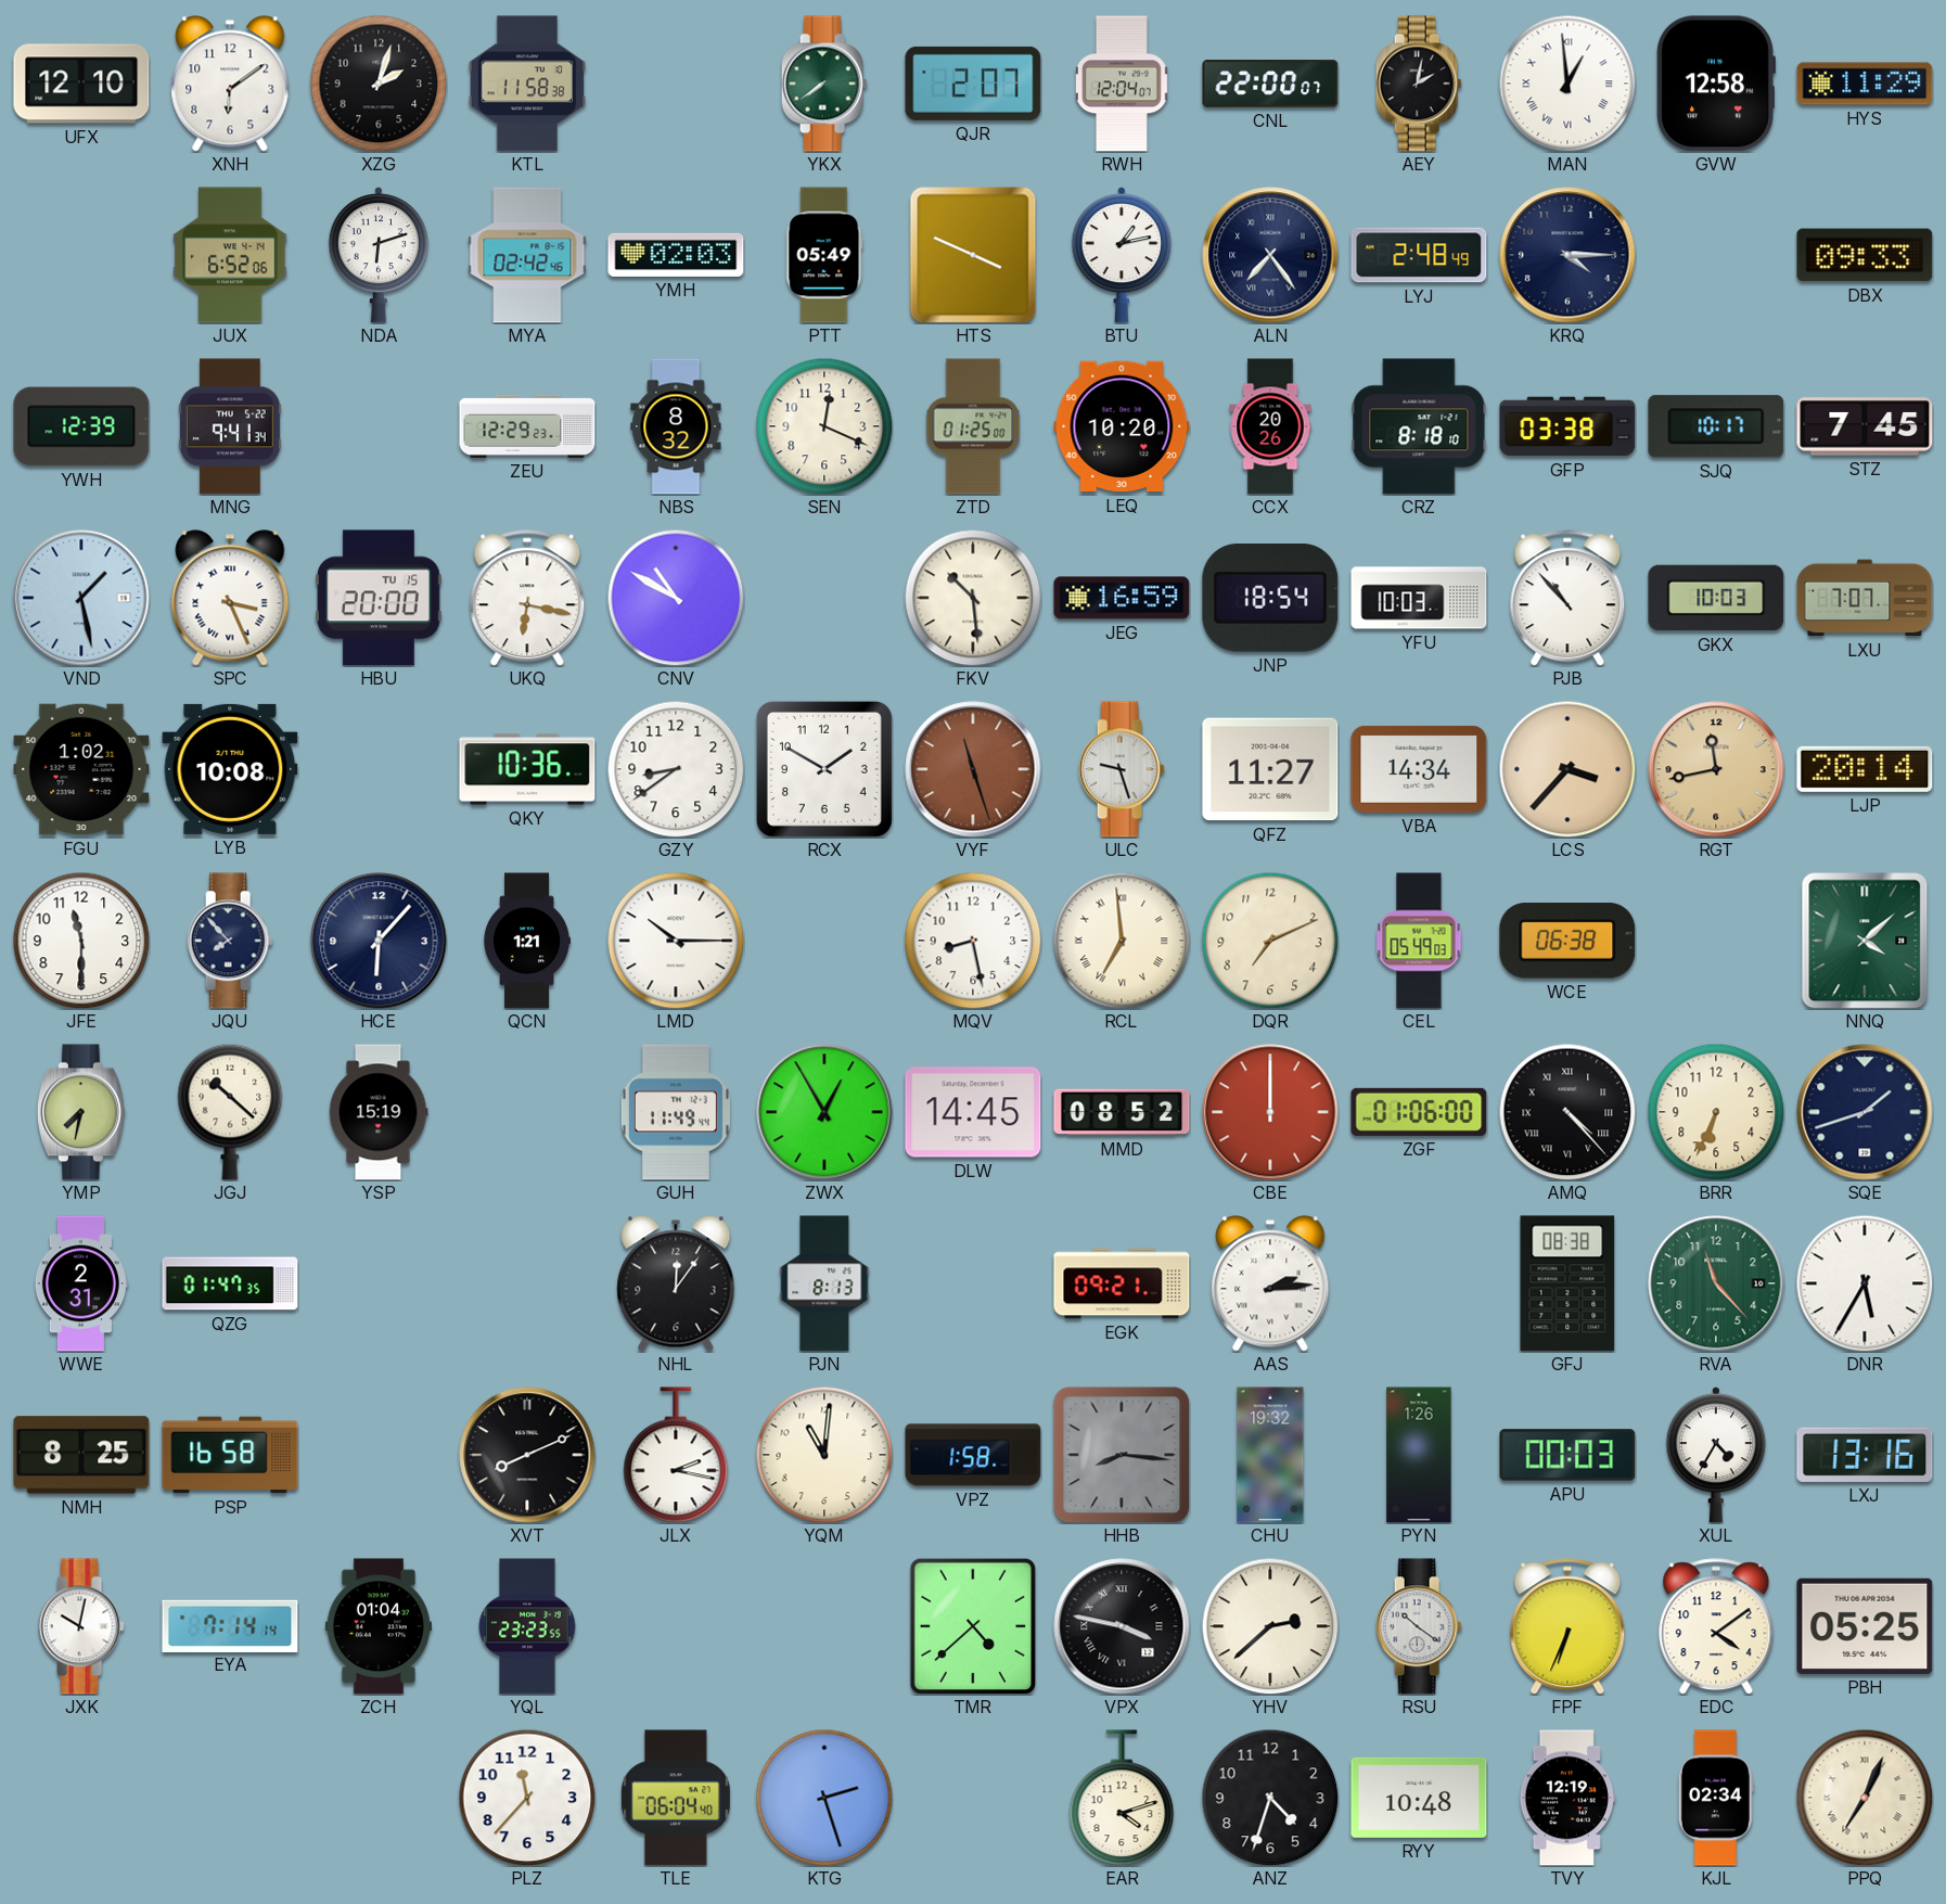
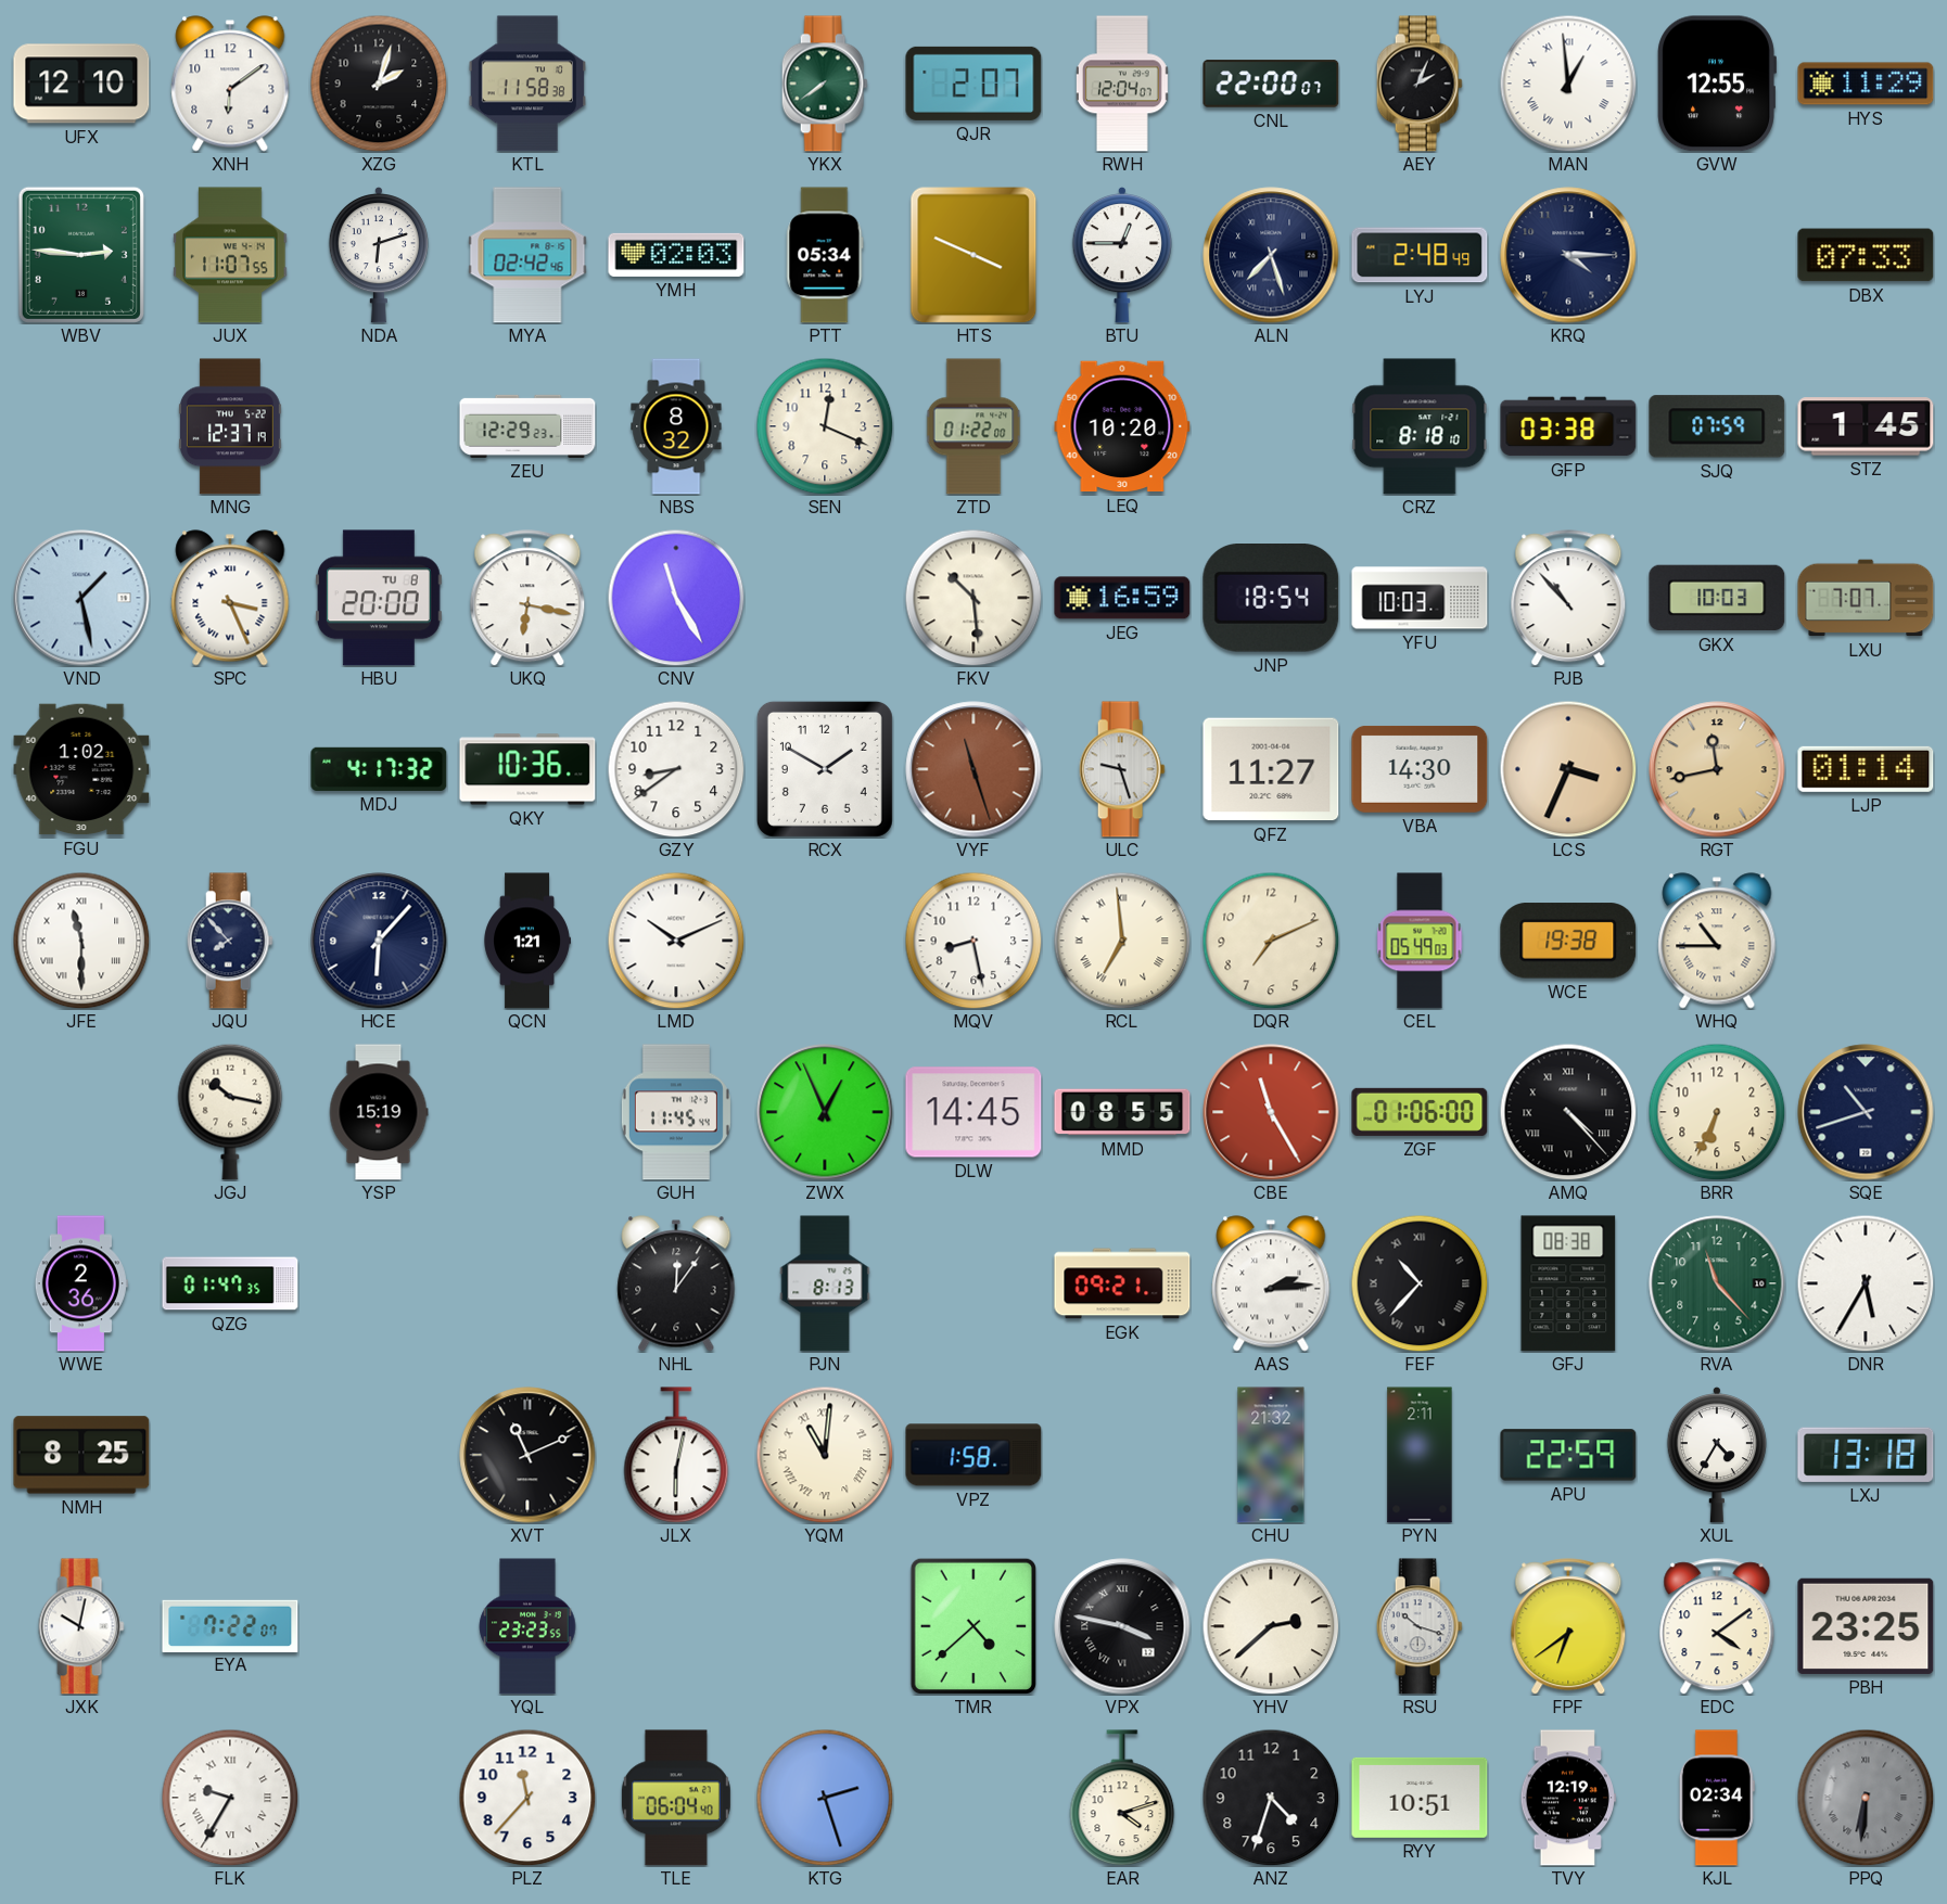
AEY: 2:02 -> 2:04
GVW: 12:58 -> 12:55
WBV: none -> 2:46
JUX: 6:52 -> 11:07
PTT: 05:49 -> 05:34
BTU: 1:13 -> 12:45
ALN: 7:24 -> 7:27
DBX: 09:33 -> 07:33
YWH: 12:39 -> none
MNG: 9:41 -> 12:37
ZTD: 01:25 -> 01:22
CCX: 20:26 -> none
SJQ: 10:17 -> 07:59
STZ: 7:45 -> 1:45
HBU date: TU 15 -> TU 8
CNV: 10:50 -> 11:25
LYB: 10:08 -> none
MDJ: none -> 4:17
VBA: 14:34 -> 14:30
LCS: 3:37 -> 3:34
LJP: 20:14 -> 01:14
JFE numerals: Arabic -> Roman
LMD: 10:15 -> 10:11
WCE: 06:38 -> 19:38
WHQ: none -> 10:45
NNQ: 4:08 -> none
YMP: 7:32 -> none
JGJ: 10:22 -> 10:17
GUH: 11:49 -> 11:45
ZWX: 12:55 -> 12:56
MMD: 08:52 -> 08:55
CBE: 12:00 -> 11:25
SQE: 1:42 -> 10:42
WWE: 2:31 -> 2:36
FEF: none -> 10:37
PSP: 16:58 -> none
XVT: 8:11 -> 11:11
JLX: 2:17 -> 6:02
YQM numerals: Arabic -> Roman
HHB: 8:16 -> none
CHU: 19:32 -> 21:32
PYN: 1:26 -> 2:11
APU: 00:03 -> 22:59
LXJ: 13:16 -> 13:18
EYA: 7:14 -> 7:22
ZCH: 01:04 -> none
RSU: 10:21 -> 10:18
FPF: 6:34 -> 6:39
PBH: 05:25 -> 23:25
FLK: none -> 9:35
RYY: 10:48 -> 10:51
PPQ: 7:04 -> 6:31
PPQ dial: cream -> grey
